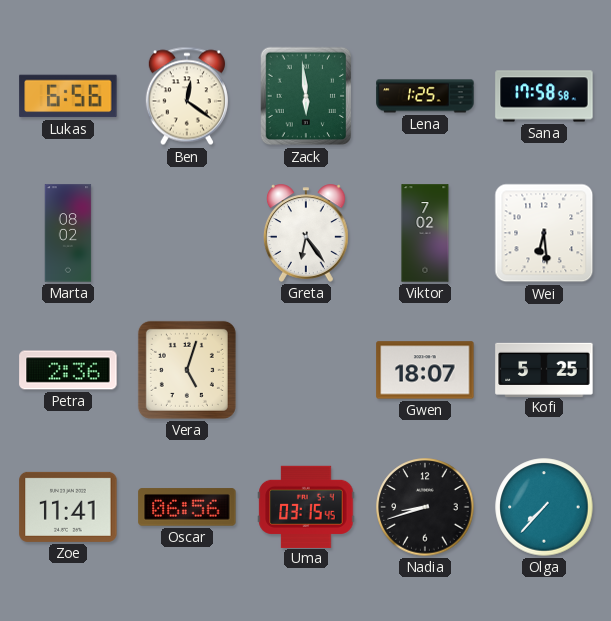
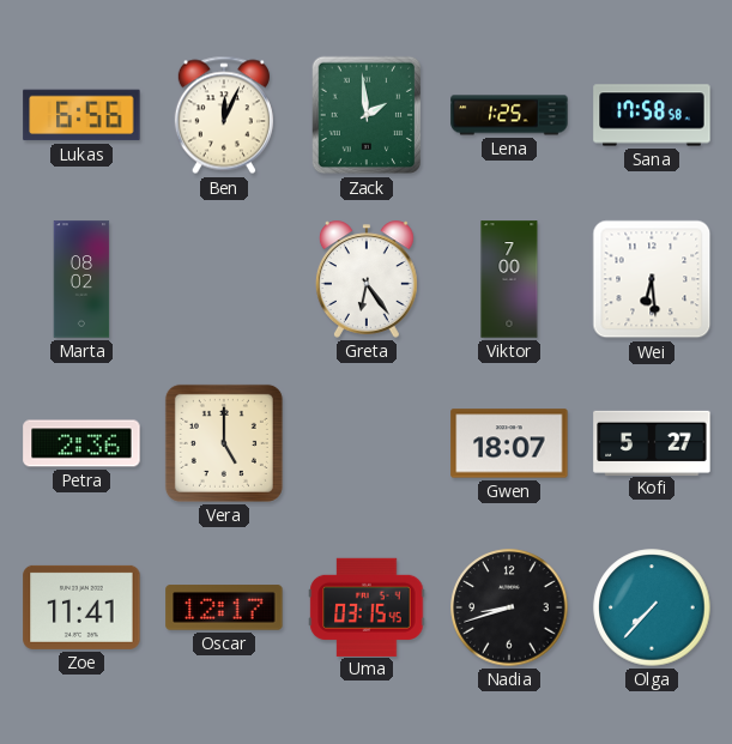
Ben: 12:21 -> 12:04
Zack: 5:59 -> 1:59
Viktor: 7:02 -> 7:00
Vera: 5:03 -> 5:00
Kofi: 5:25 -> 5:27
Oscar: 06:56 -> 12:17
